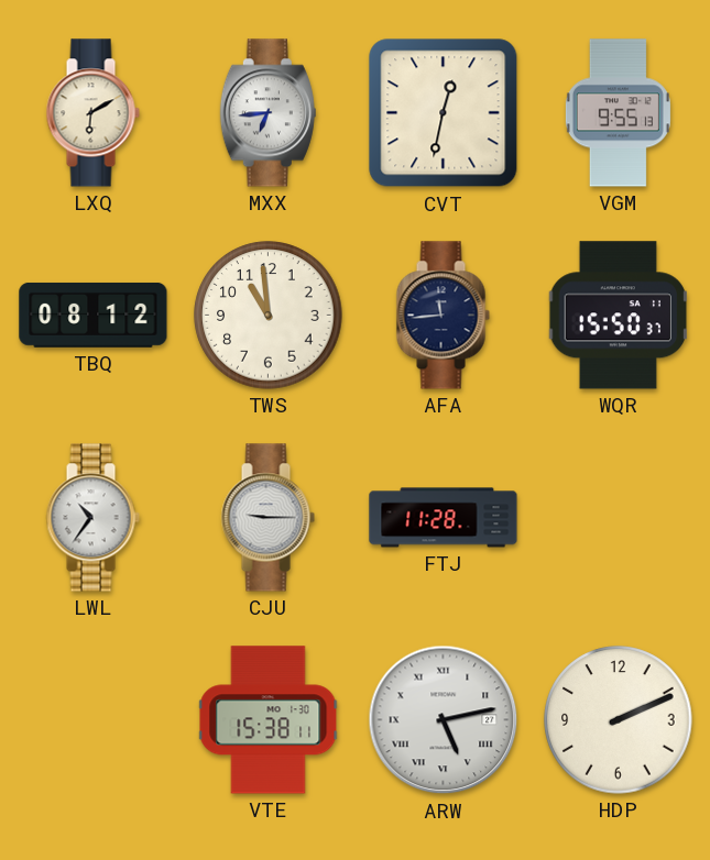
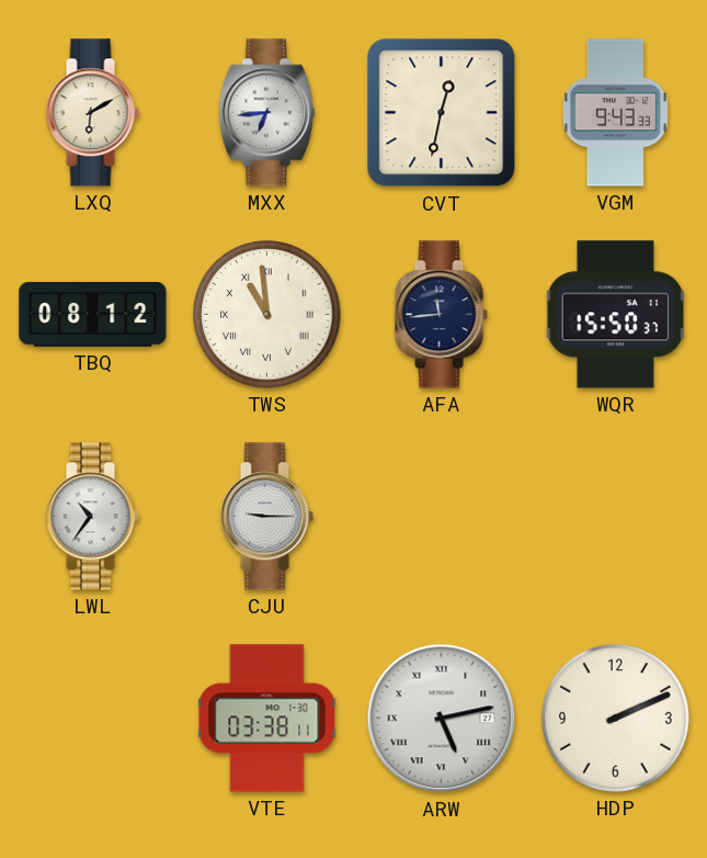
VGM: 9:55 -> 9:43
TWS numerals: Arabic -> Roman
FTJ: 11:28 -> none
VTE: 15:38 -> 03:38
